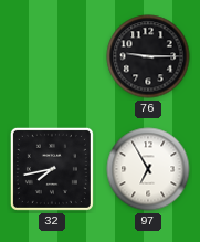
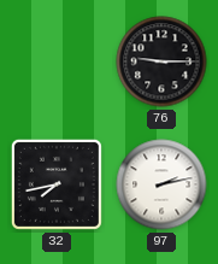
97: 6:55 -> 2:13
